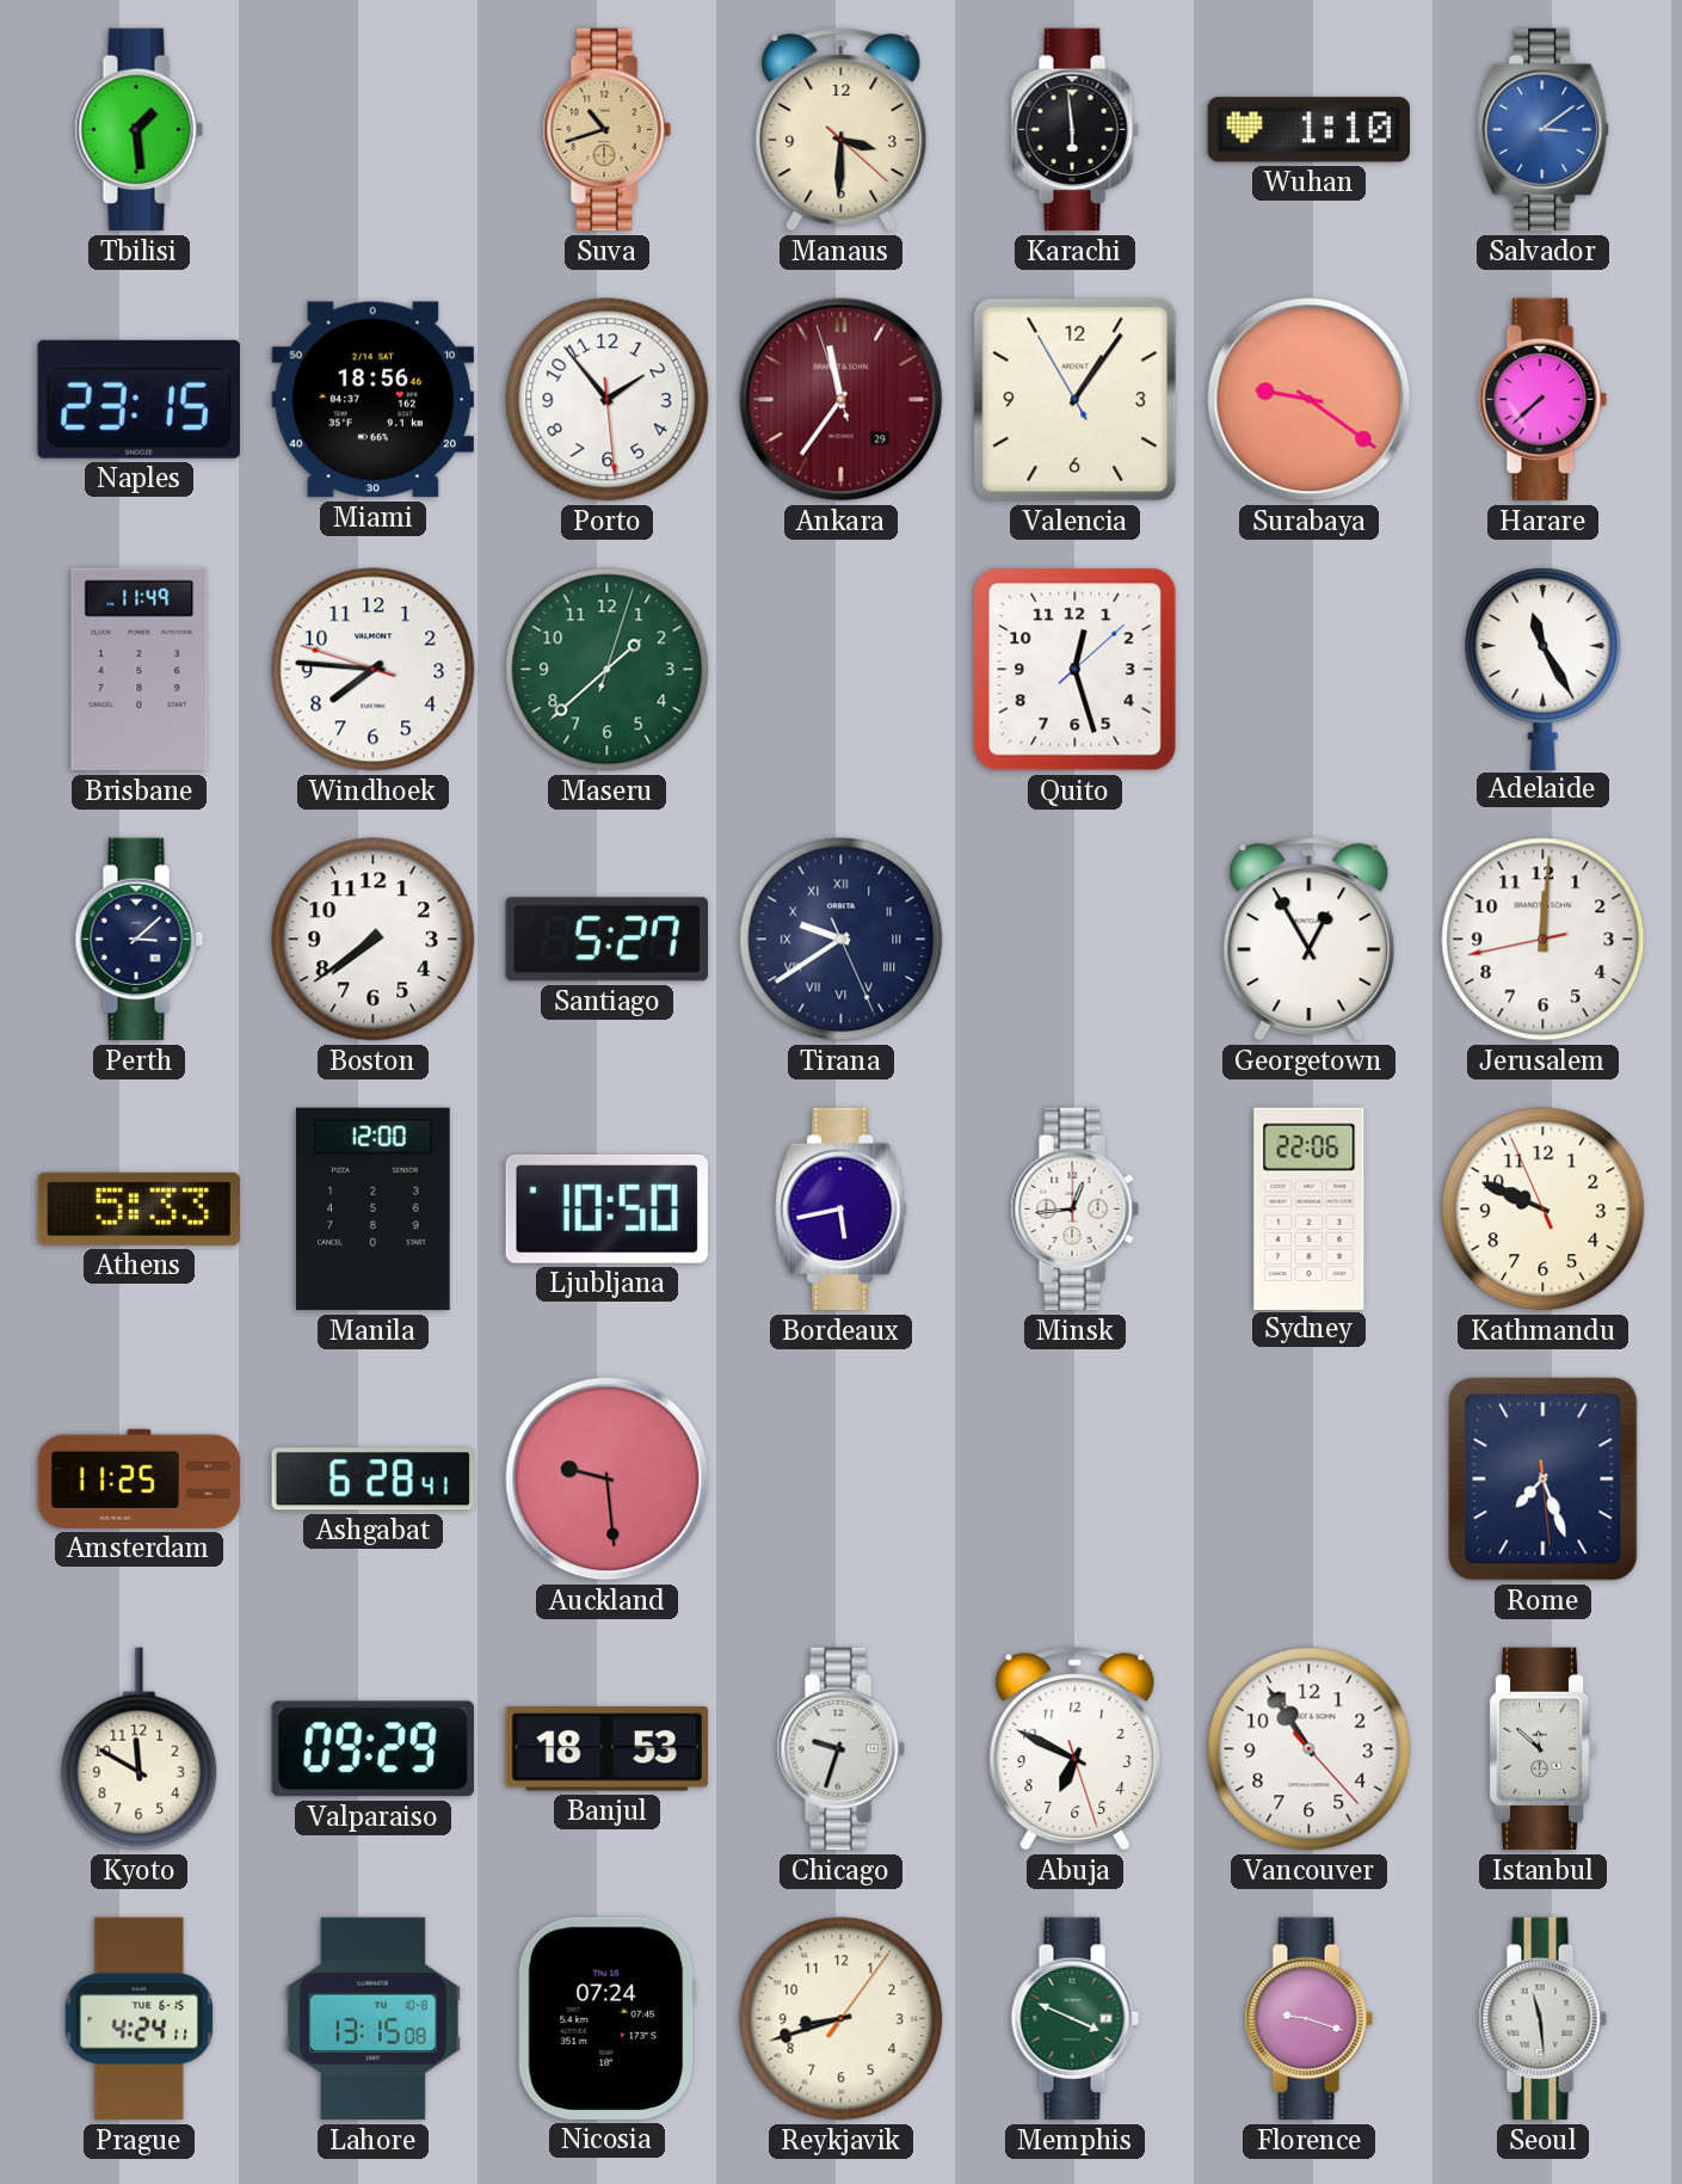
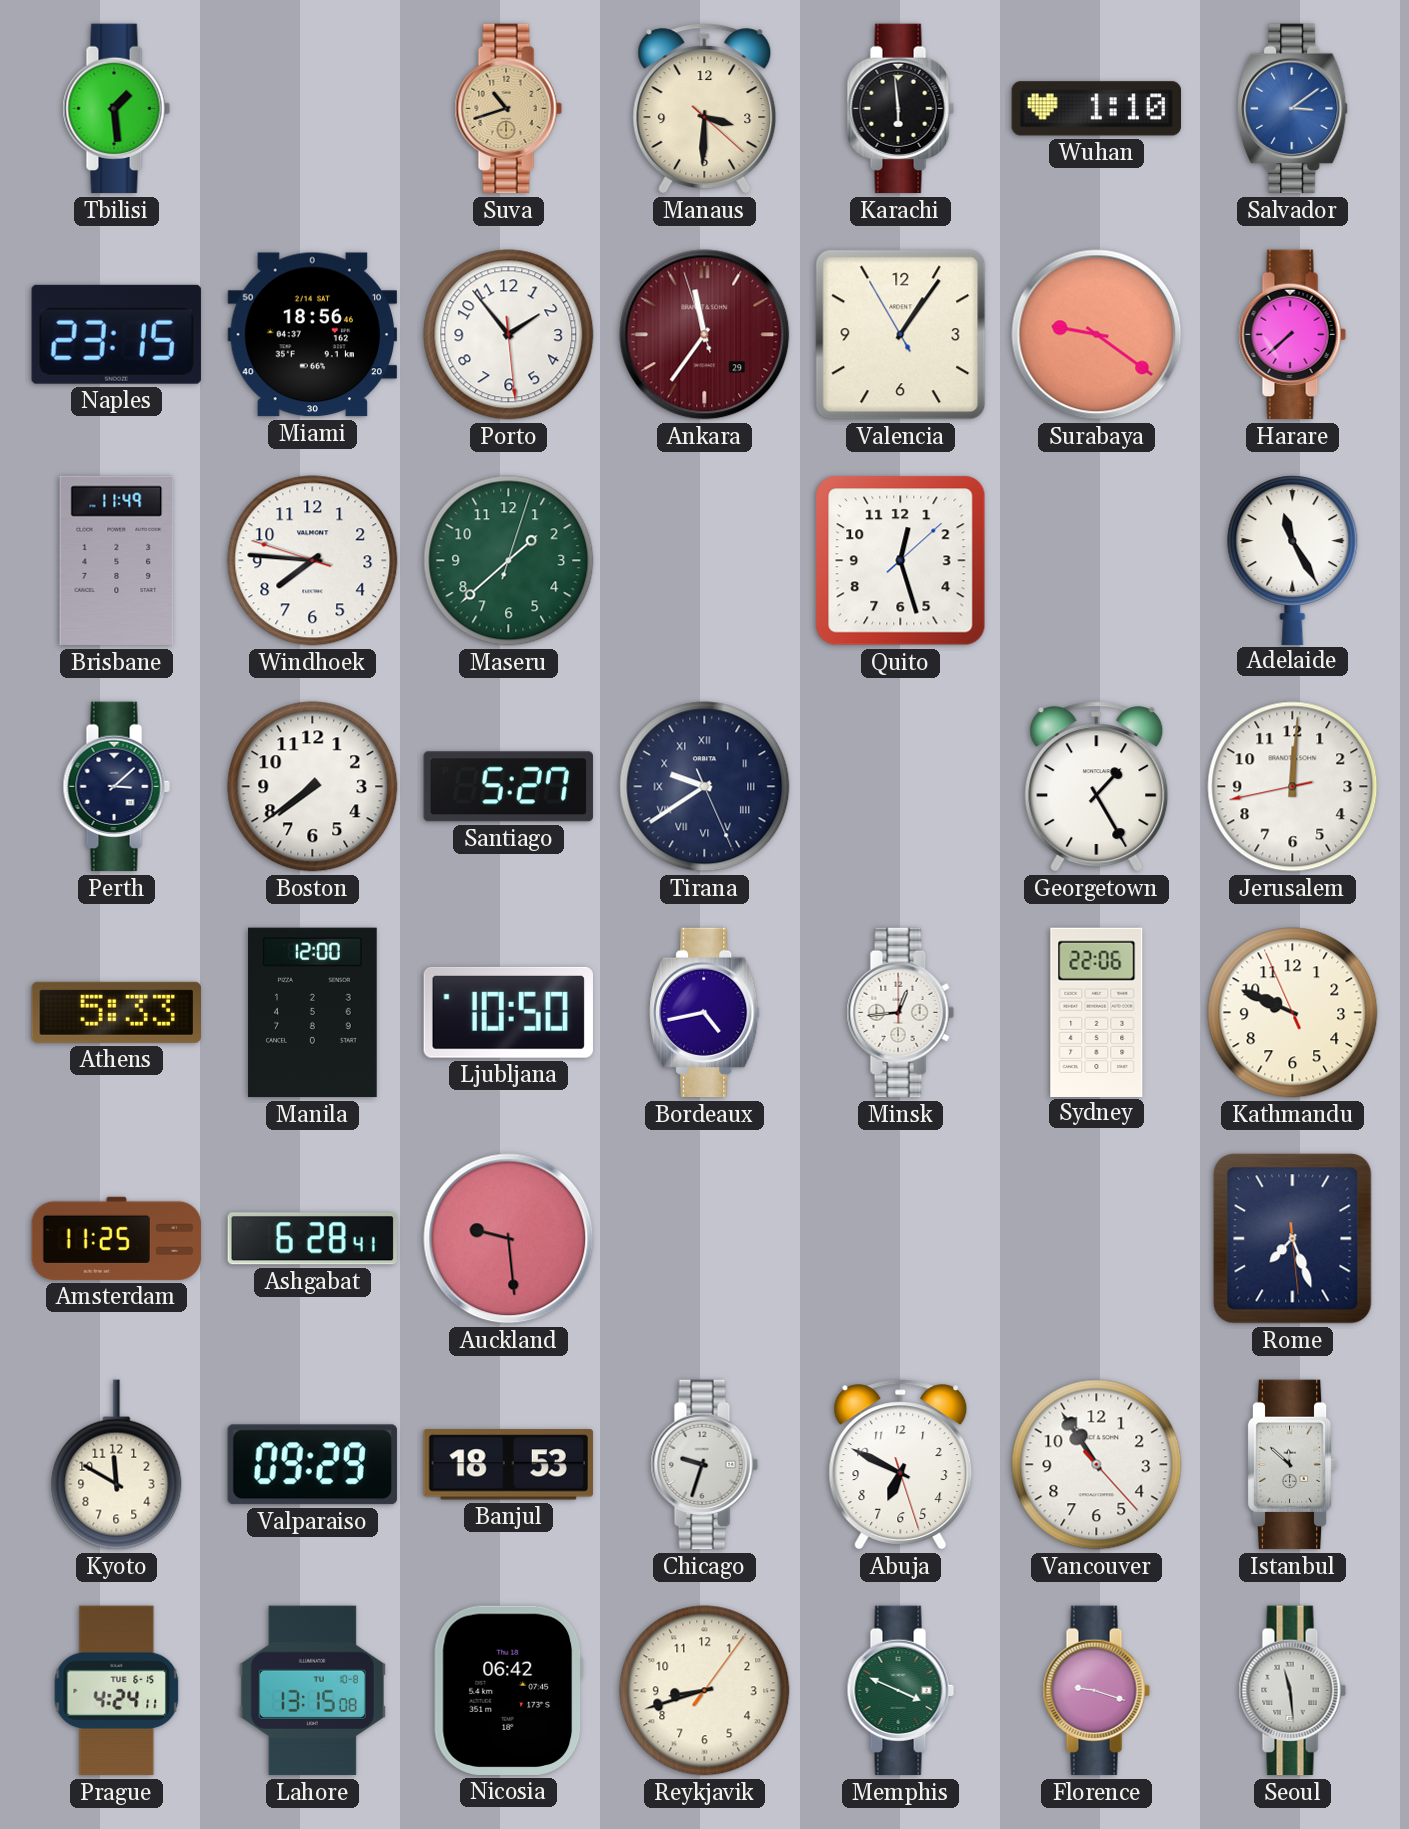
Georgetown: 12:55 -> 1:25
Bordeaux: 5:43 -> 4:43
Nicosia: 07:24 -> 06:42
